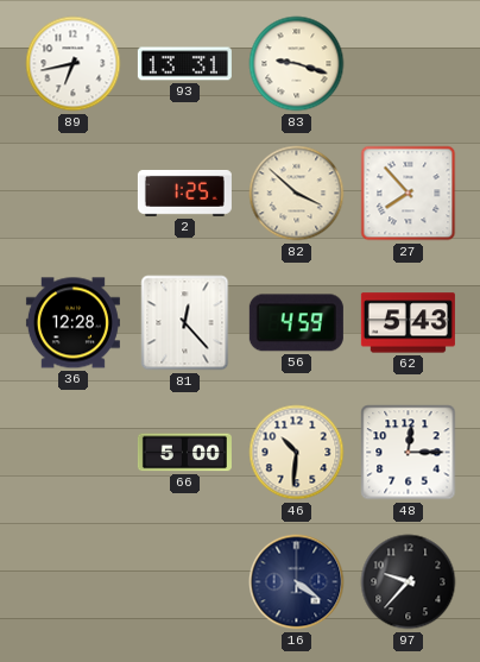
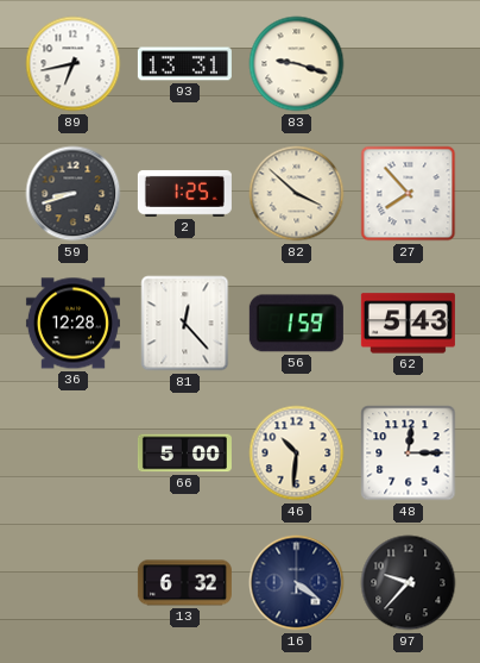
59: none -> 8:42
56: 4:59 -> 1:59
13: none -> 6:32
